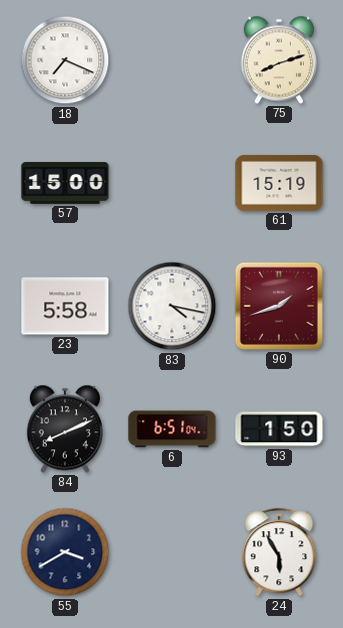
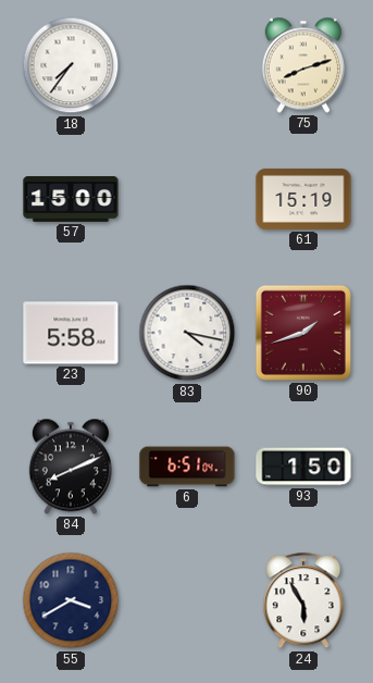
18: 7:19 -> 7:36
